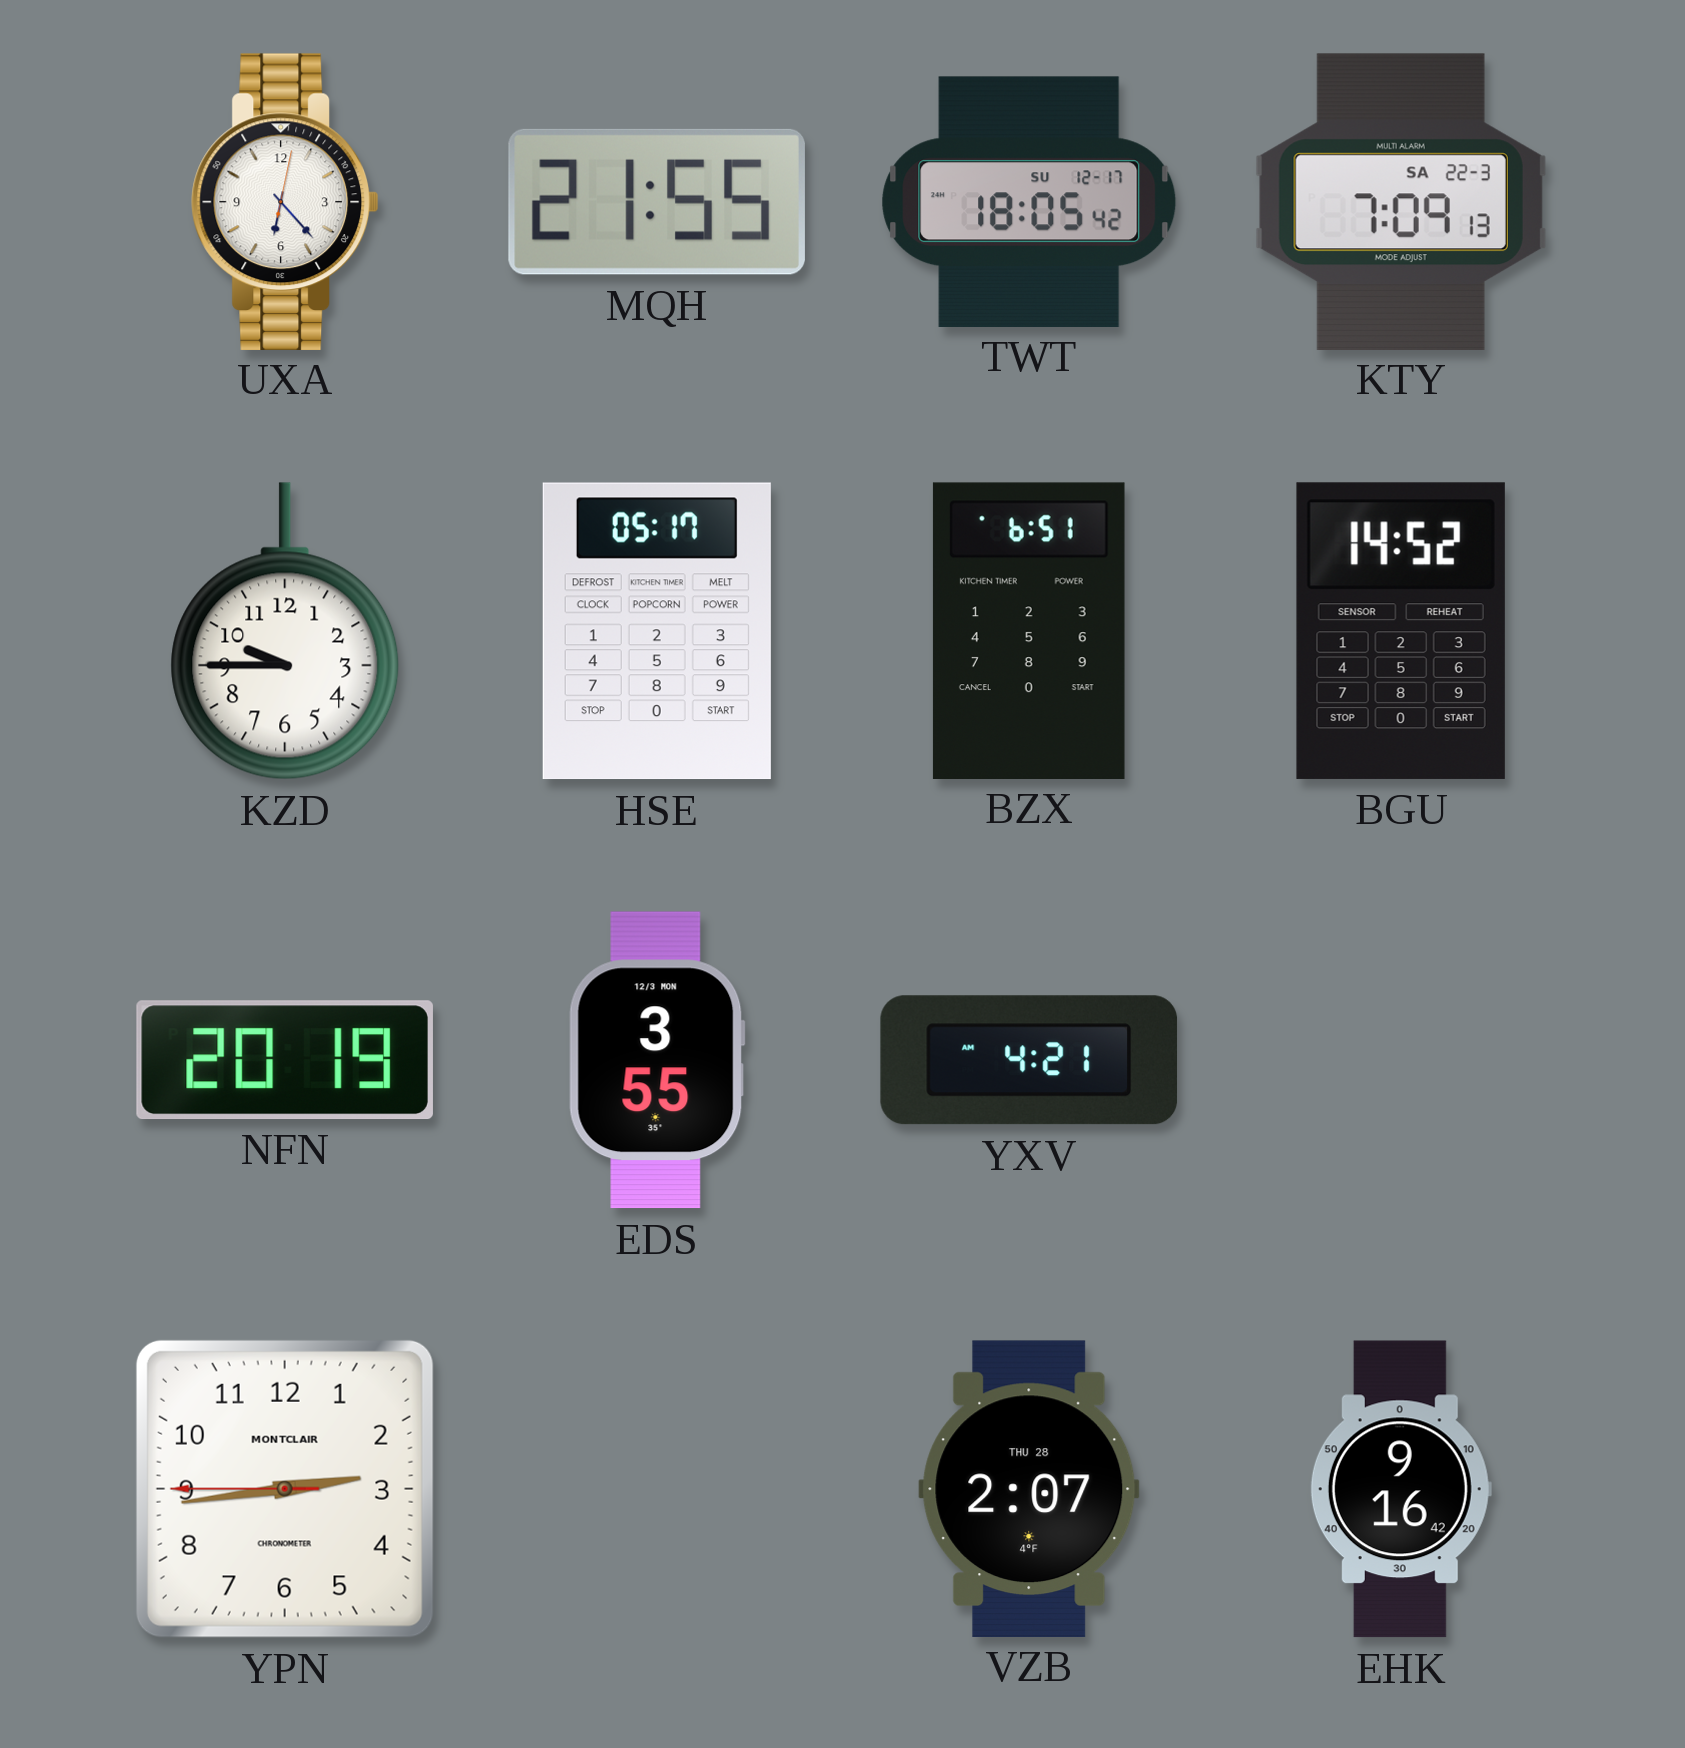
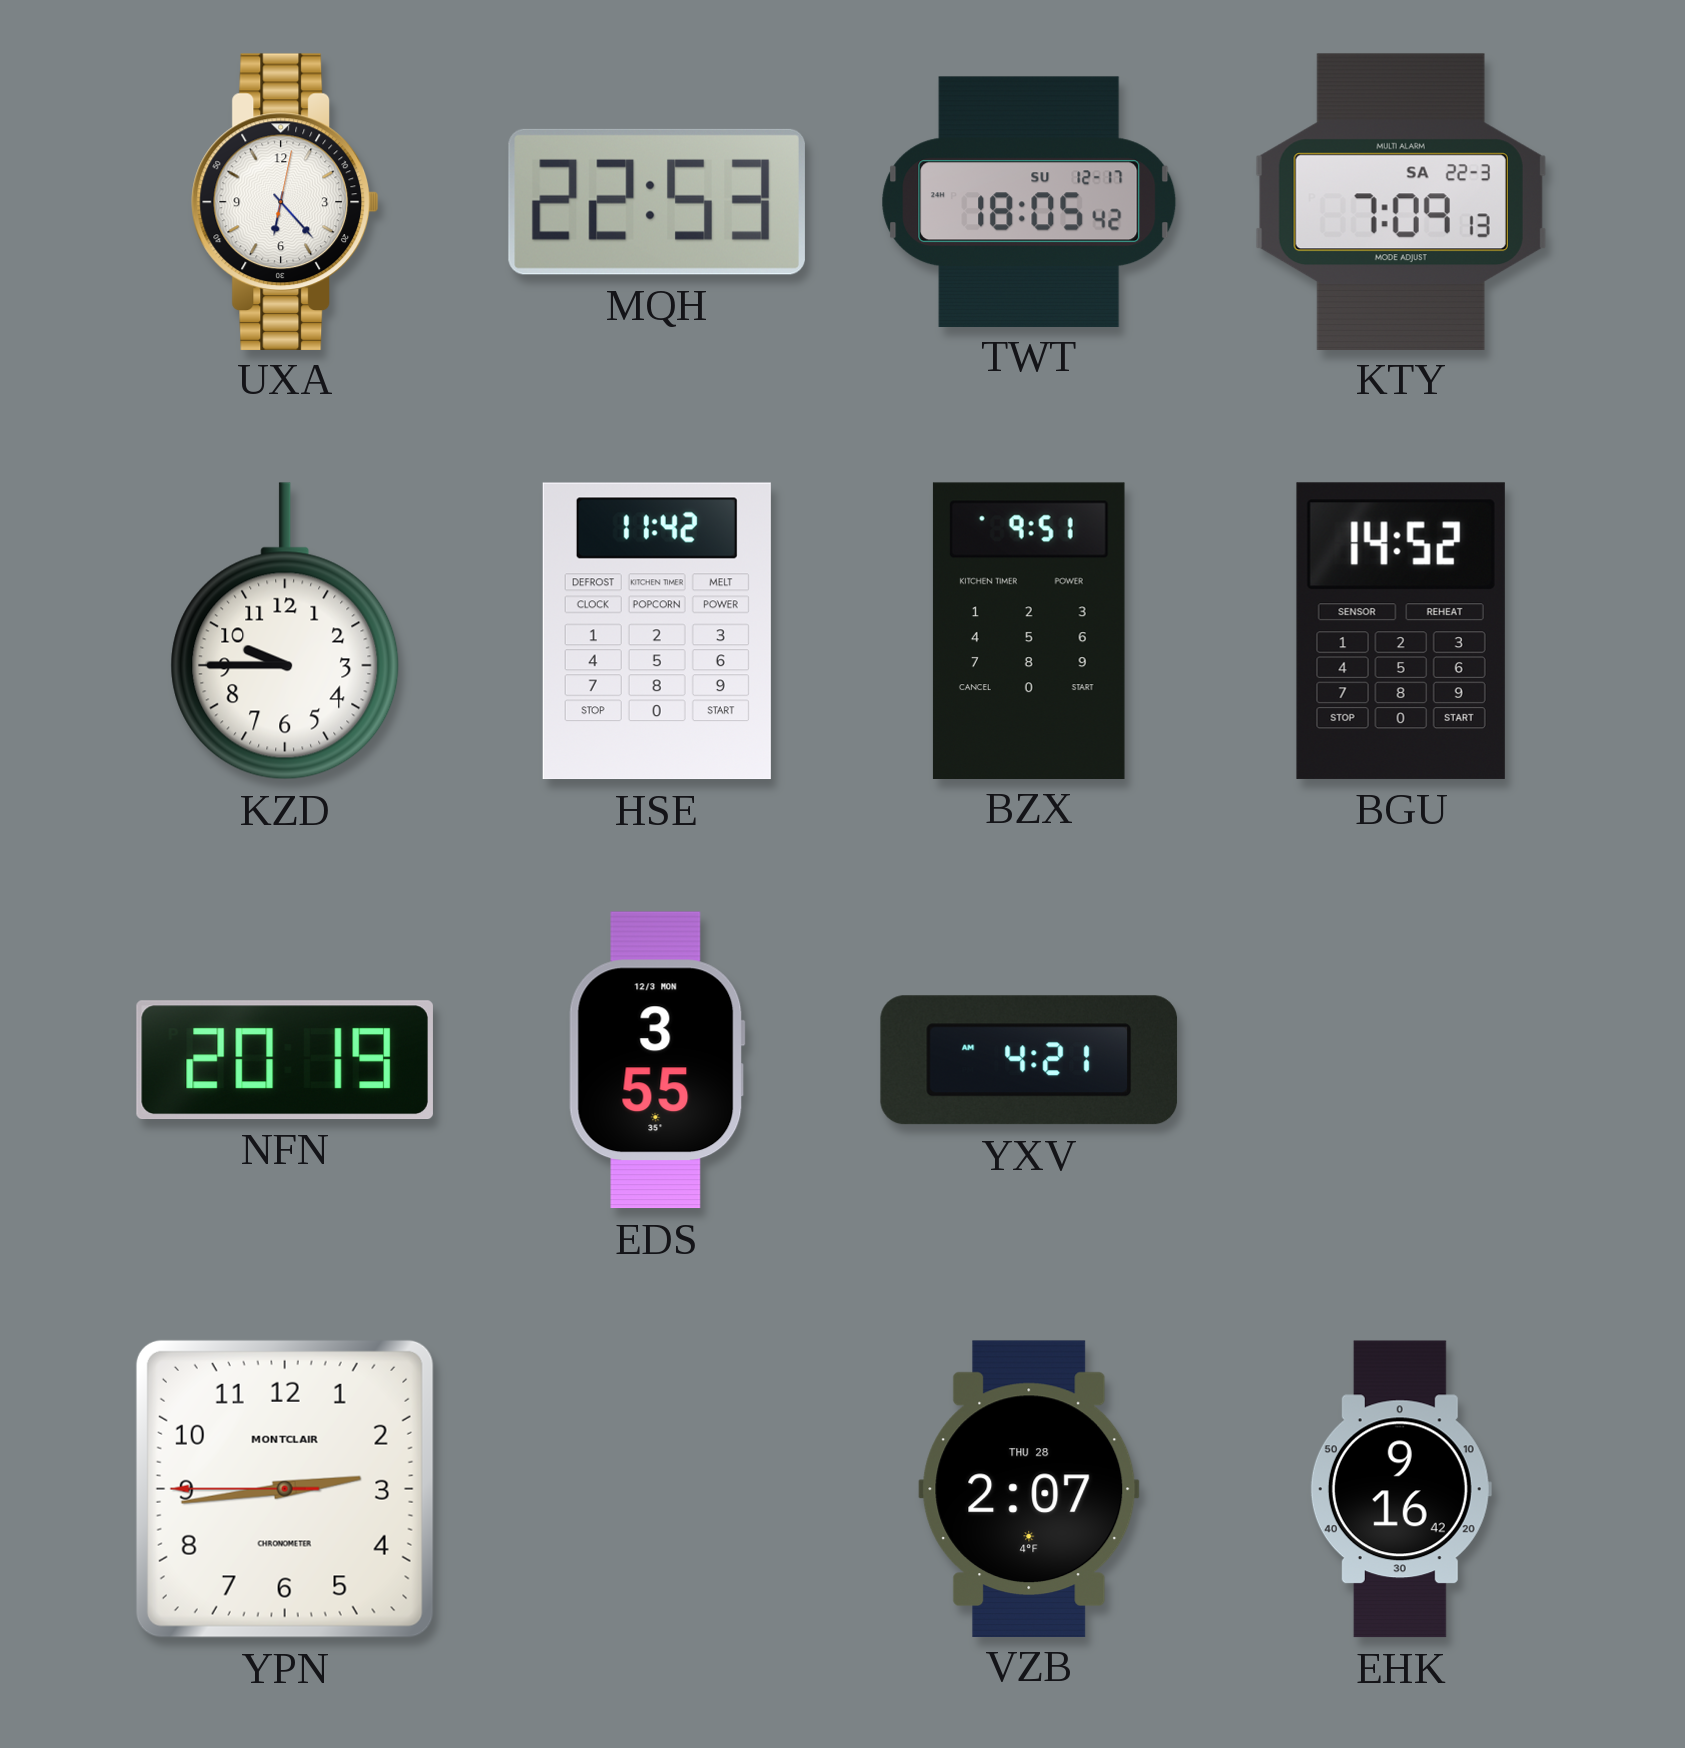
MQH: 21:55 -> 22:53
HSE: 05:17 -> 11:42
BZX: 6:51 -> 9:51
